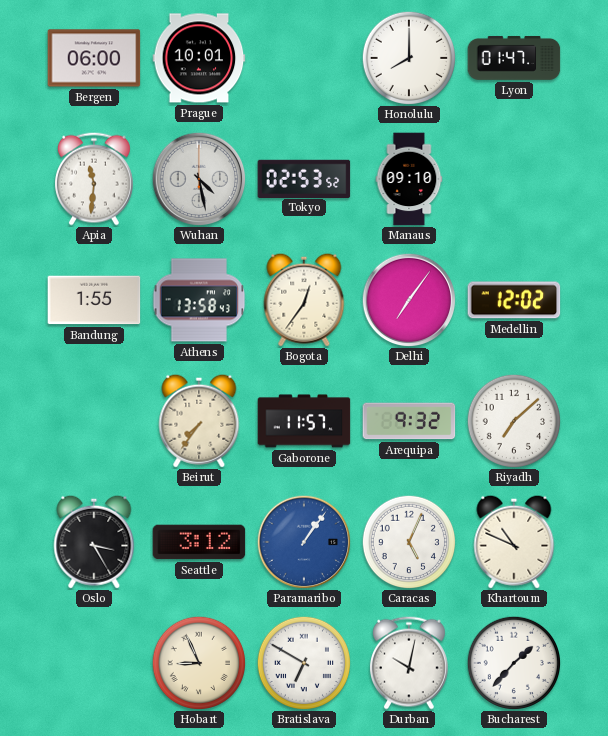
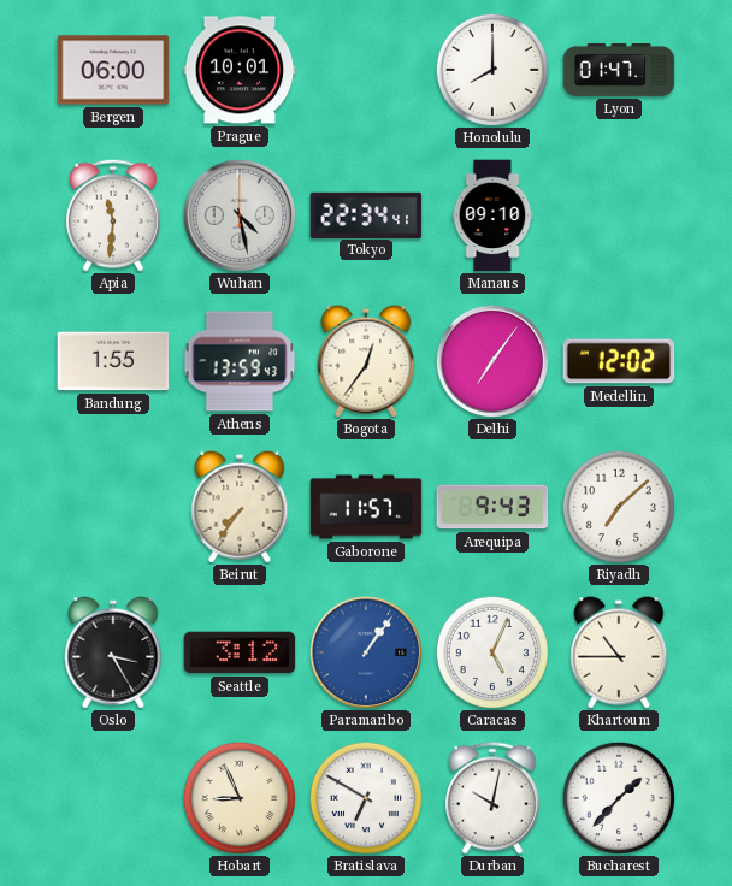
Tokyo: 02:53 -> 22:34
Athens: 13:58 -> 13:59
Arequipa: 9:32 -> 9:43
Khartoum: 10:49 -> 10:45
